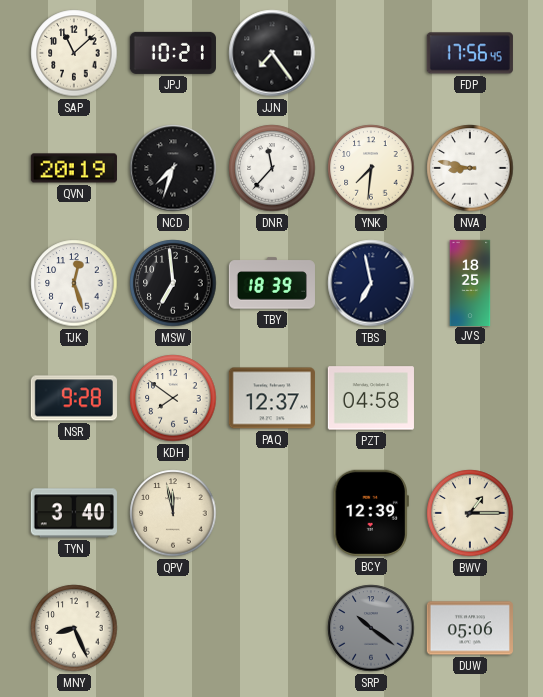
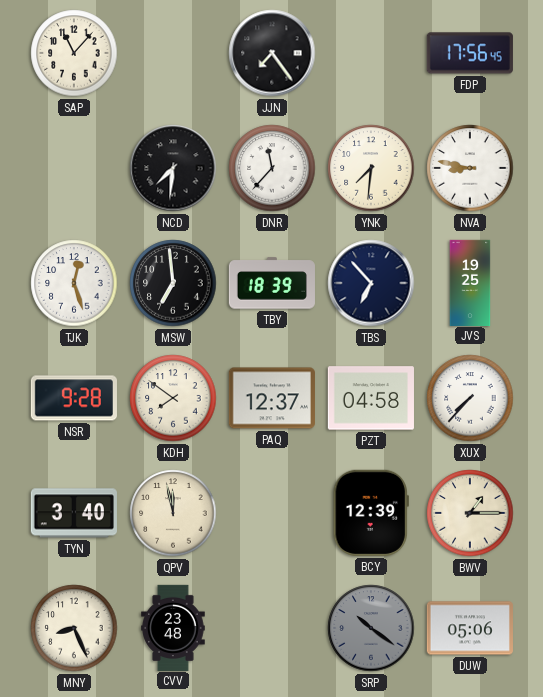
SAP: 11:08 -> 11:07
JPJ: 10:21 -> none
QVN: 20:19 -> none
NCD: 7:33 -> 7:31
TBS: 6:58 -> 6:53
JVS: 18:25 -> 19:25
XUX: none -> 7:37
CVV: none -> 23:48
